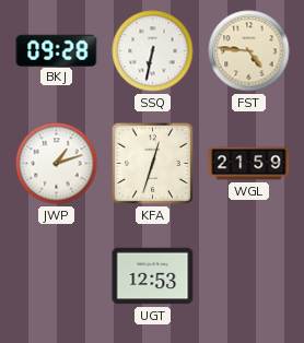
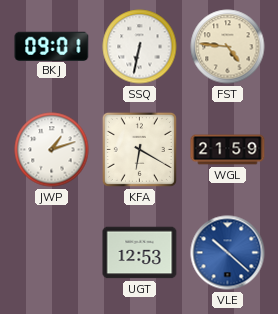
BKJ: 09:28 -> 09:01
KFA: 12:33 -> 6:20
VLE: none -> 10:22
